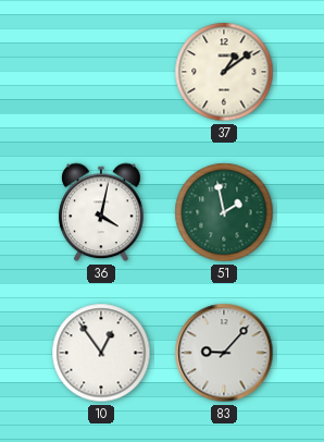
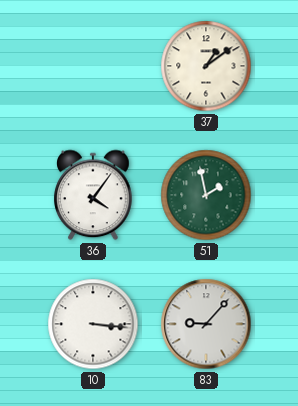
36: 4:02 -> 4:06
10: 12:54 -> 3:16
